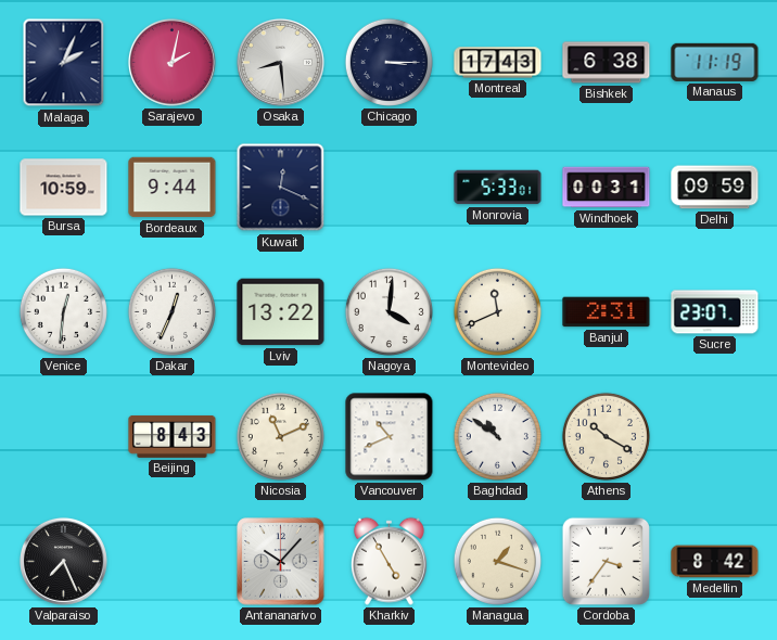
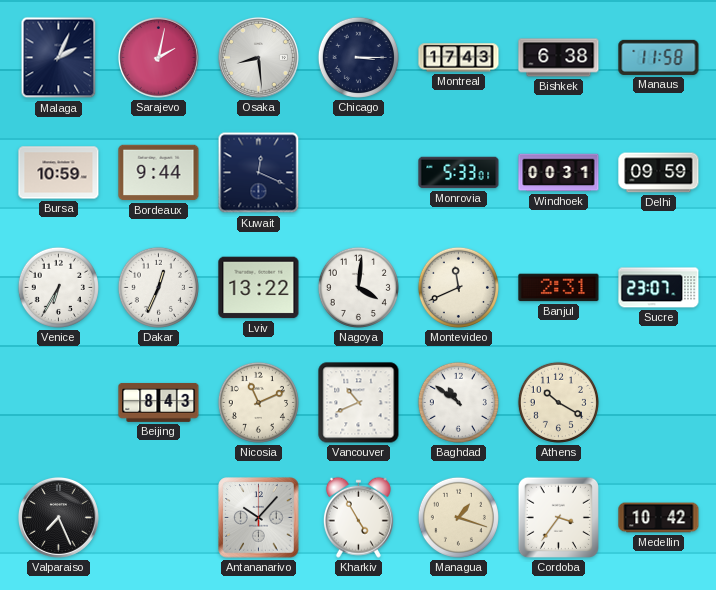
Manaus: 11:19 -> 11:58
Venice: 12:31 -> 6:35
Medellin: 8:42 -> 10:42
